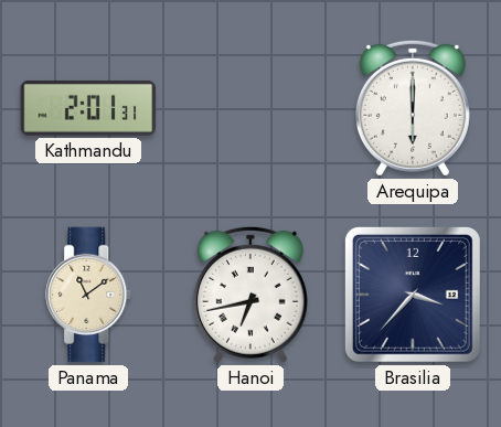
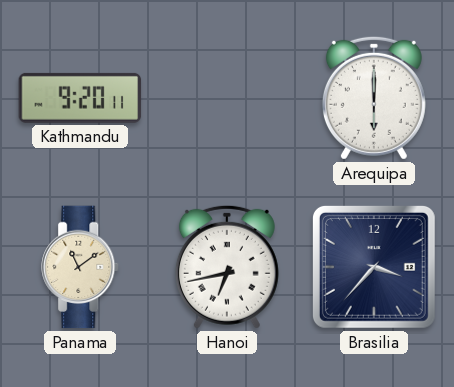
Kathmandu: 2:01 -> 9:20
